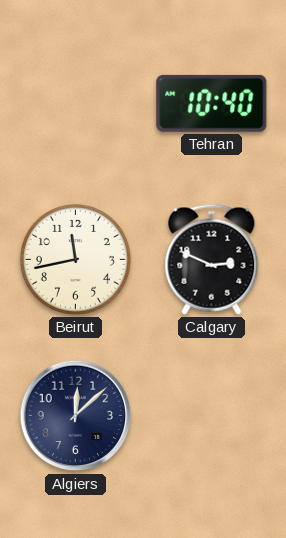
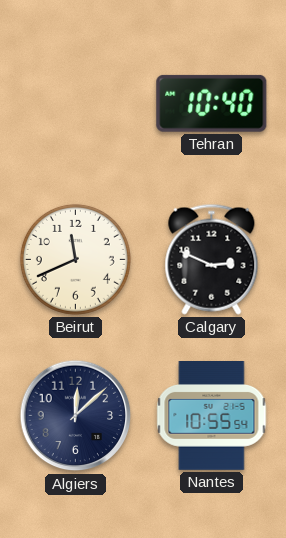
Beirut: 11:43 -> 11:41
Nantes: none -> 10:55
